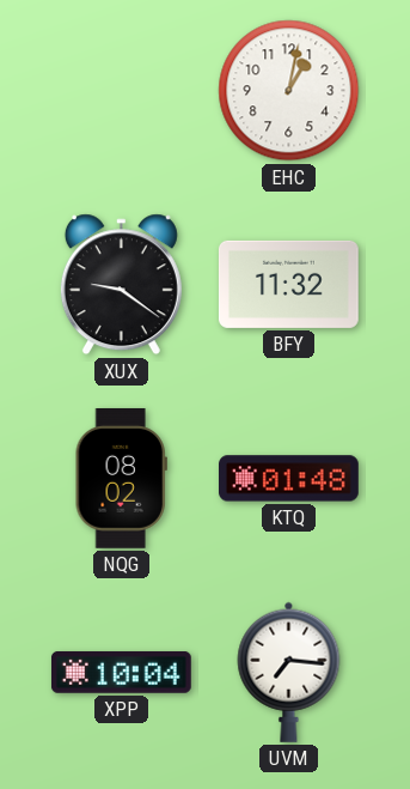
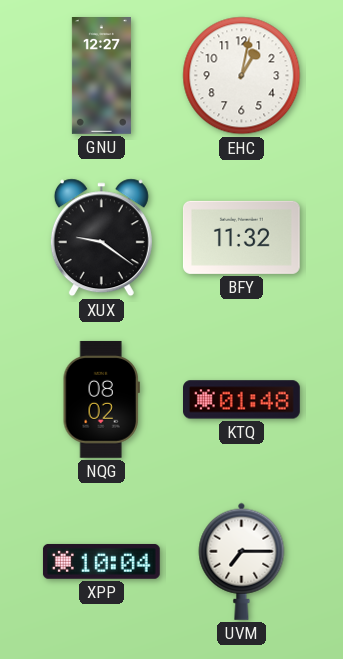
GNU: none -> 12:27
UVM: 7:16 -> 7:15
